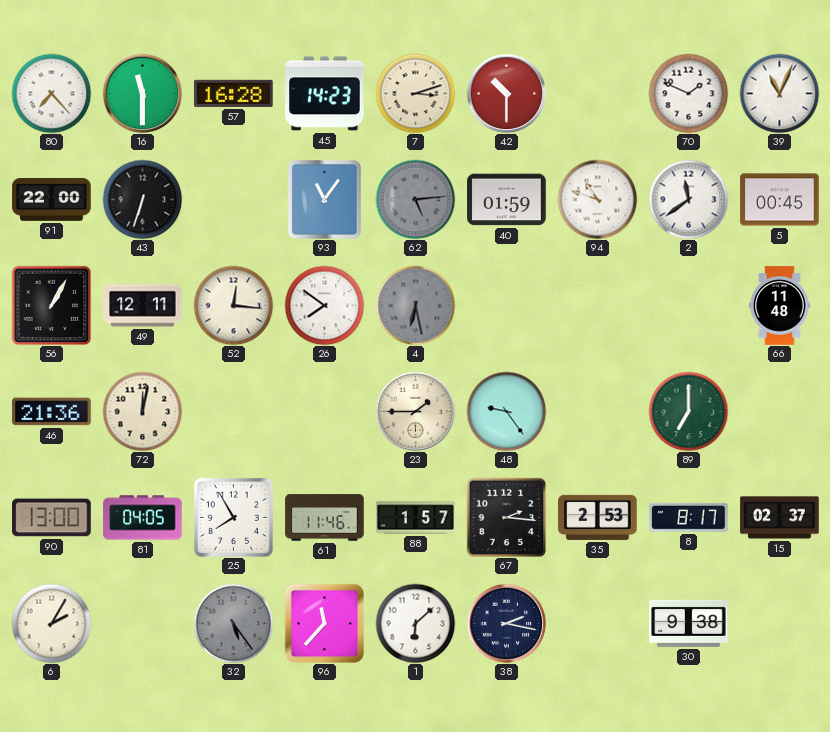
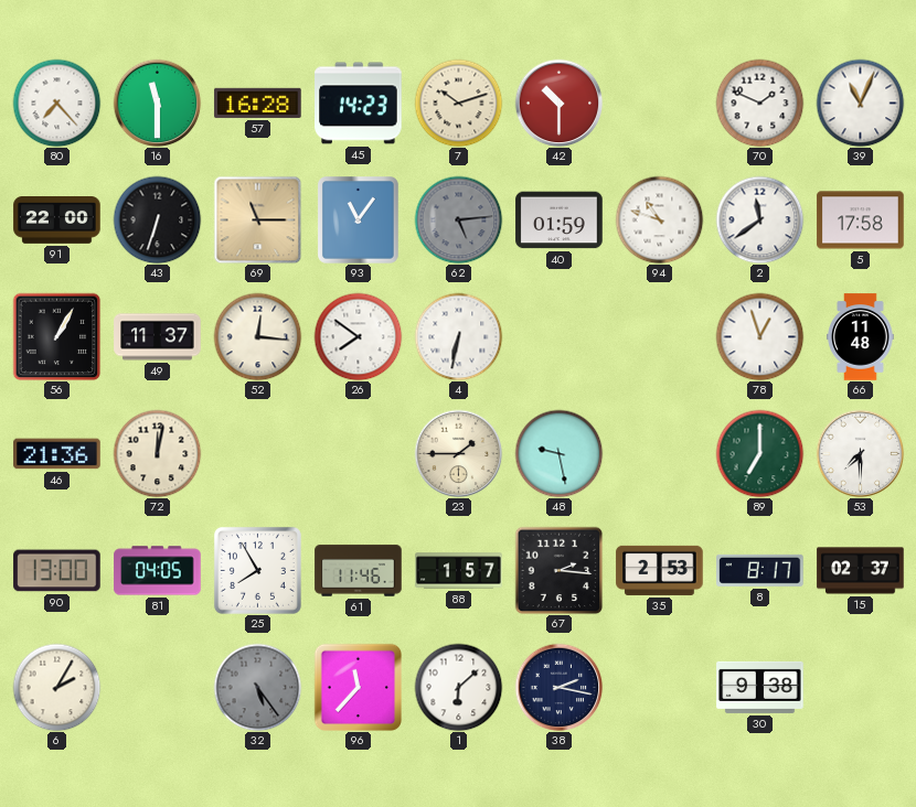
7: 3:12 -> 10:12
69: none -> 11:15
5: 00:45 -> 17:58
49: 12:11 -> 11:37
4: 6:28 -> 6:32
4 dial: grey -> white
78: none -> 12:57
48: 9:24 -> 9:28
53: none -> 7:30
